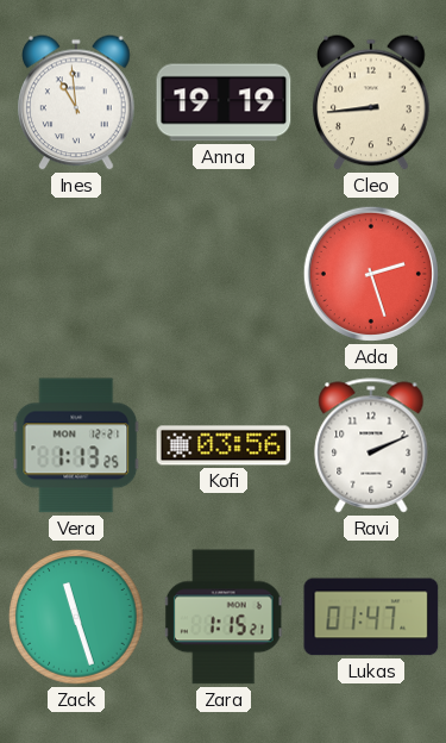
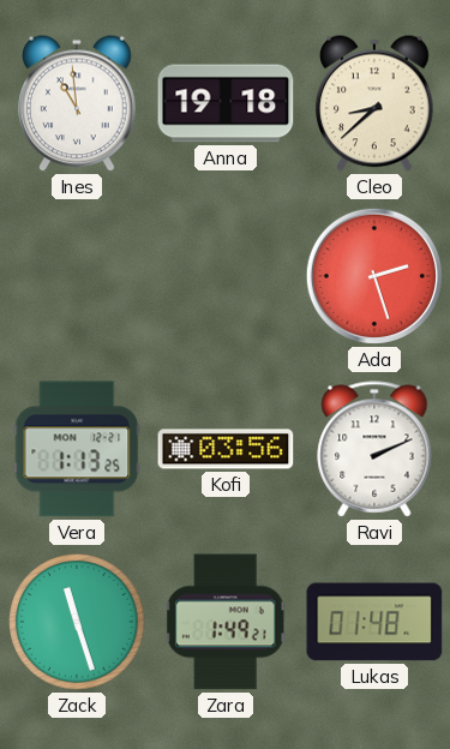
Anna: 19:19 -> 19:18
Cleo: 8:44 -> 8:38
Zara: 1:15 -> 1:49
Lukas: 01:47 -> 01:48
